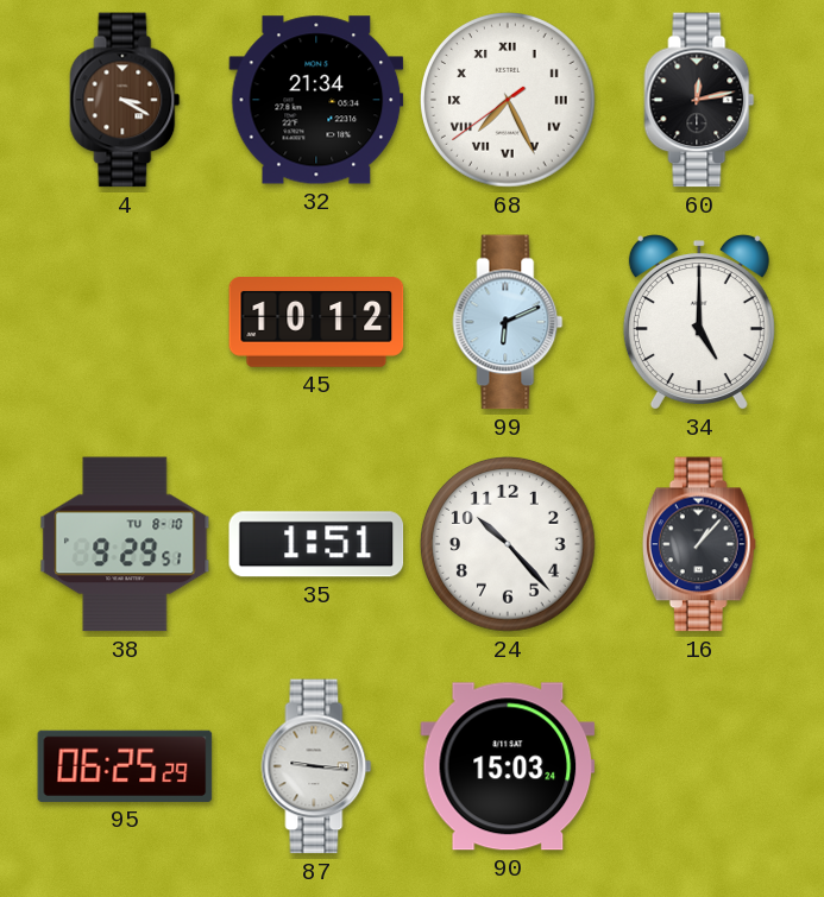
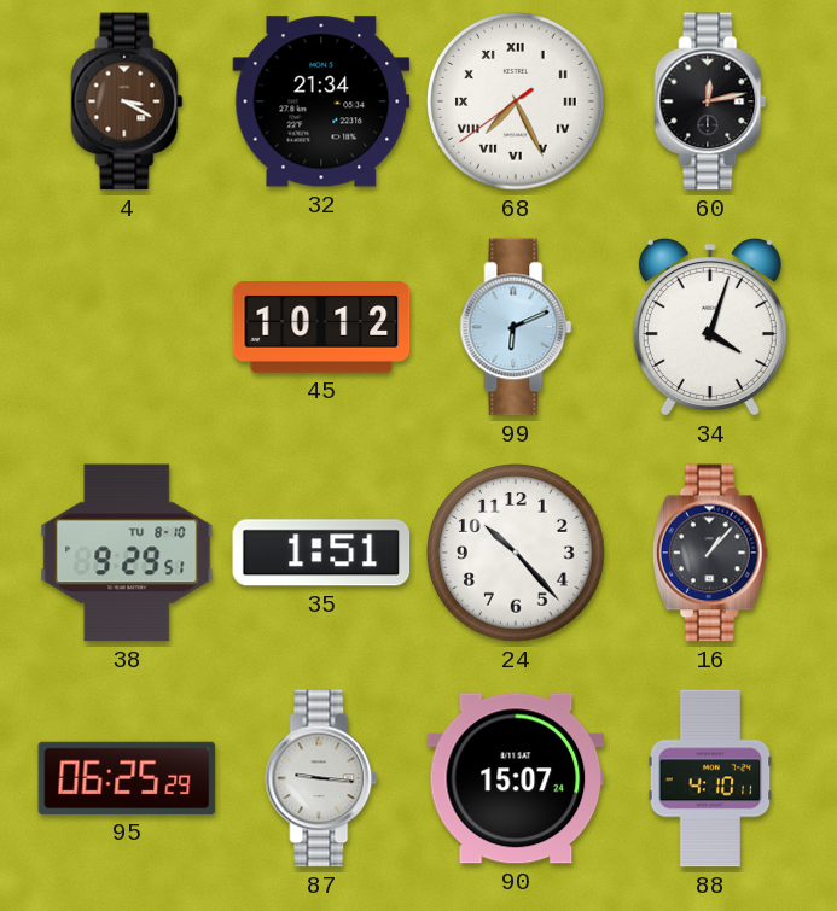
34: 5:00 -> 4:03
90: 15:03 -> 15:07
88: none -> 4:10
